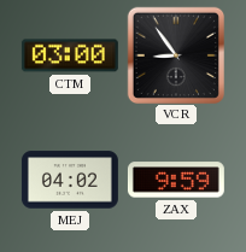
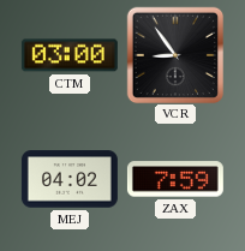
ZAX: 9:59 -> 7:59
